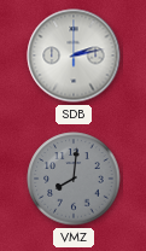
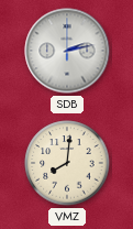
VMZ dial: grey -> cream
